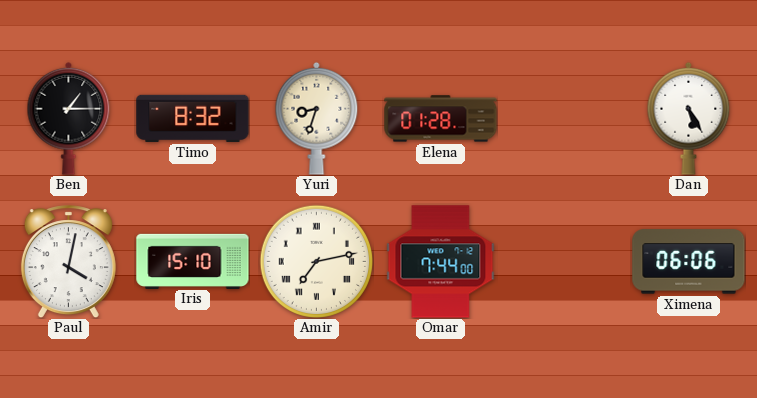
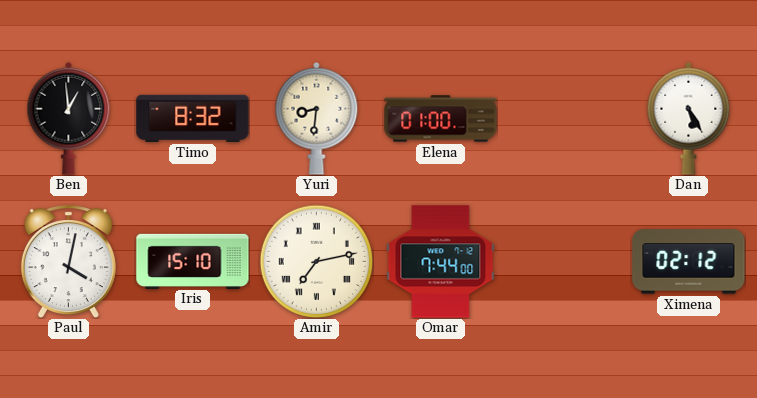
Ben: 1:15 -> 12:59
Yuri: 8:33 -> 8:31
Elena: 01:28 -> 01:00
Ximena: 06:06 -> 02:12
